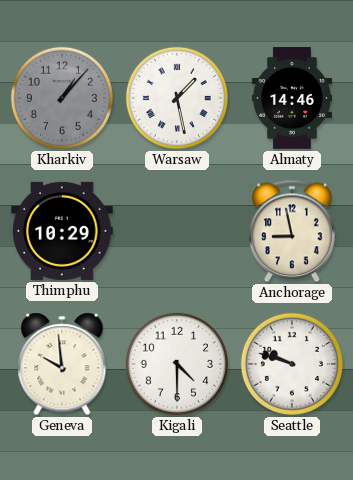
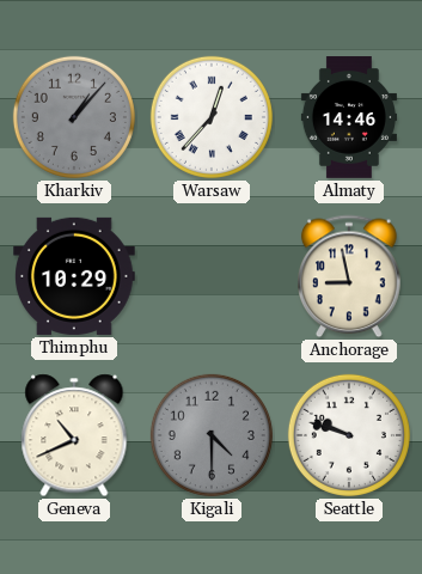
Warsaw: 1:28 -> 12:37
Geneva: 9:59 -> 10:41
Kigali dial: white -> grey
